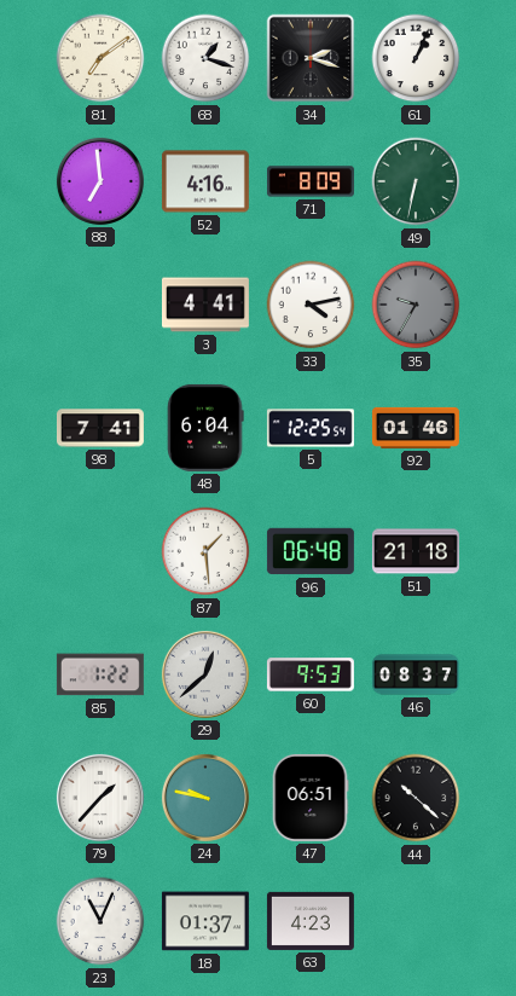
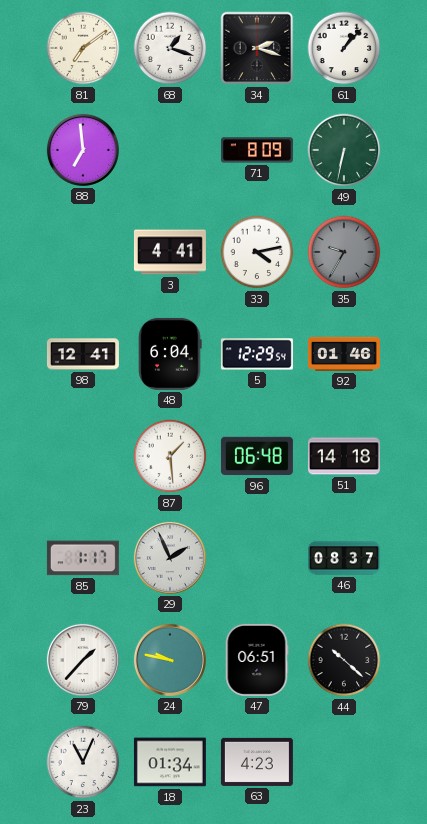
61: 1:04 -> 1:07
52: 4:16 -> none
98: 7:41 -> 12:41
5: 12:25 -> 12:29
51: 21:18 -> 14:18
85: 1:22 -> 1:17
29: 12:38 -> 1:56
60: 9:53 -> none
18: 01:37 -> 01:34
